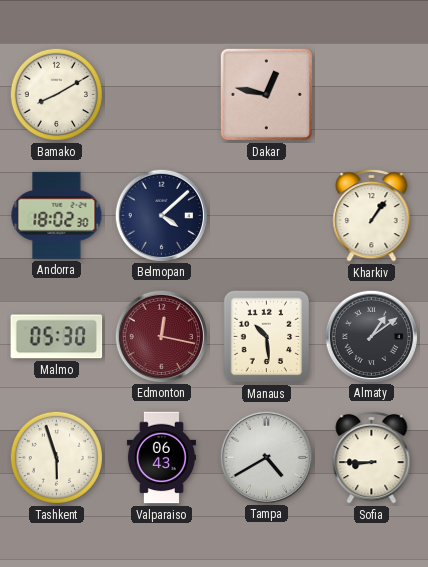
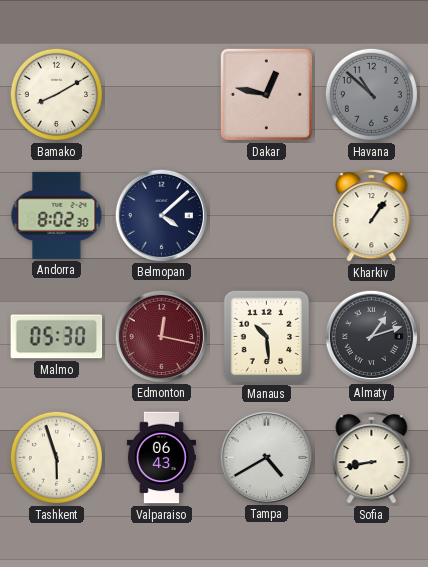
Havana: none -> 10:52
Andorra: 18:02 -> 8:02
Almaty: 1:09 -> 1:12
Sofia: 8:45 -> 8:43
